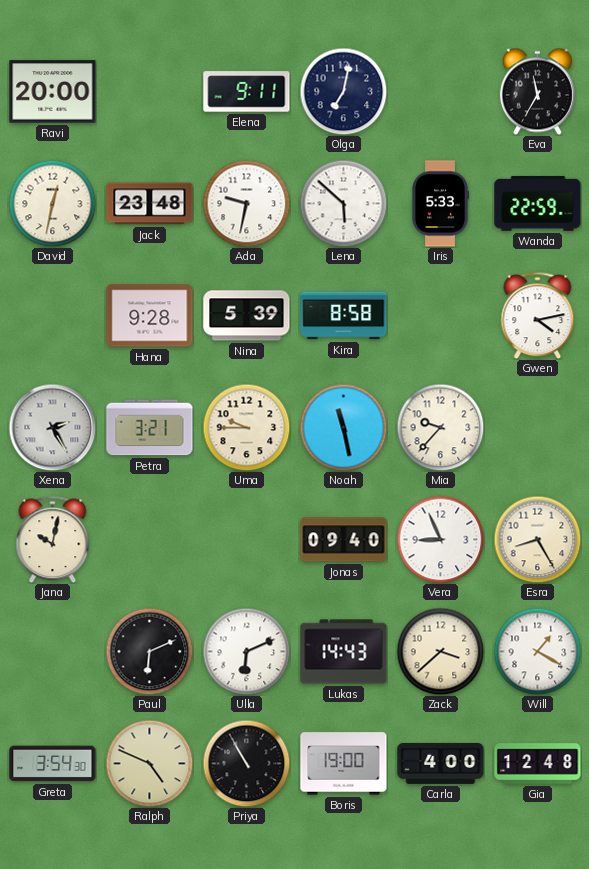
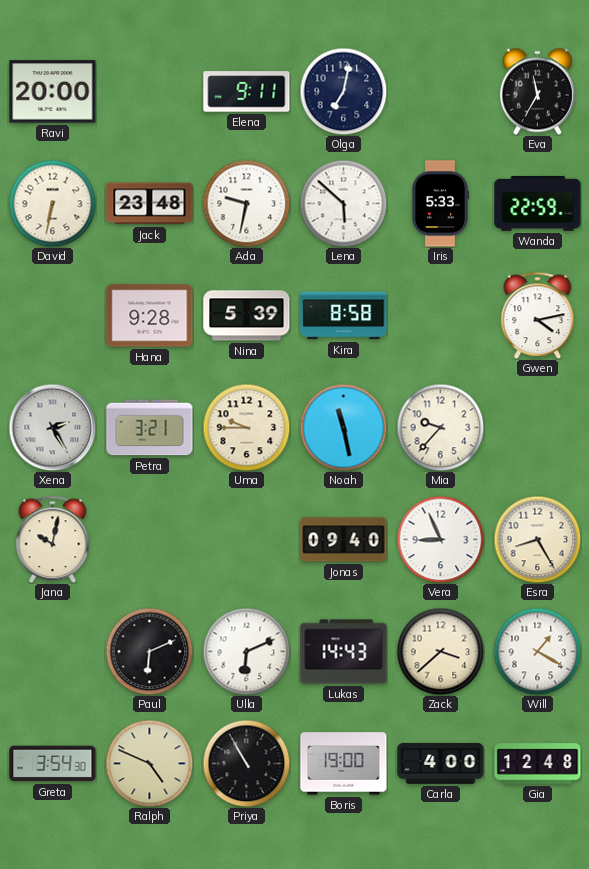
David: 12:32 -> 6:32
